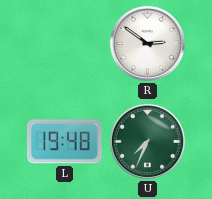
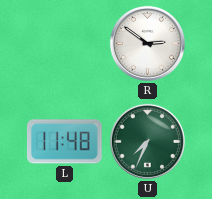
L: 19:48 -> 11:48
